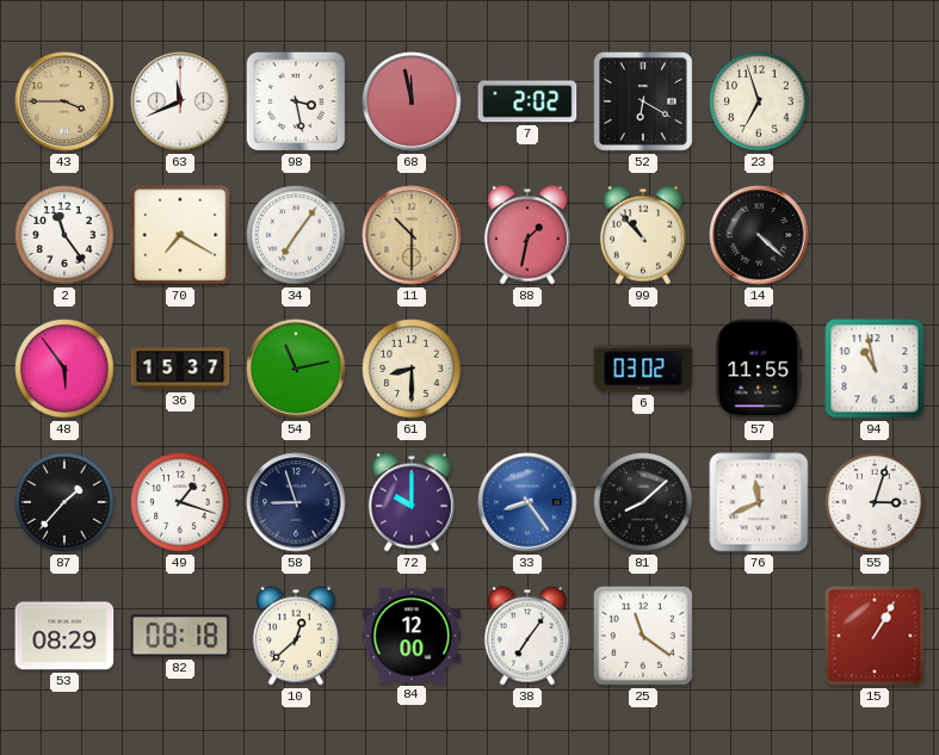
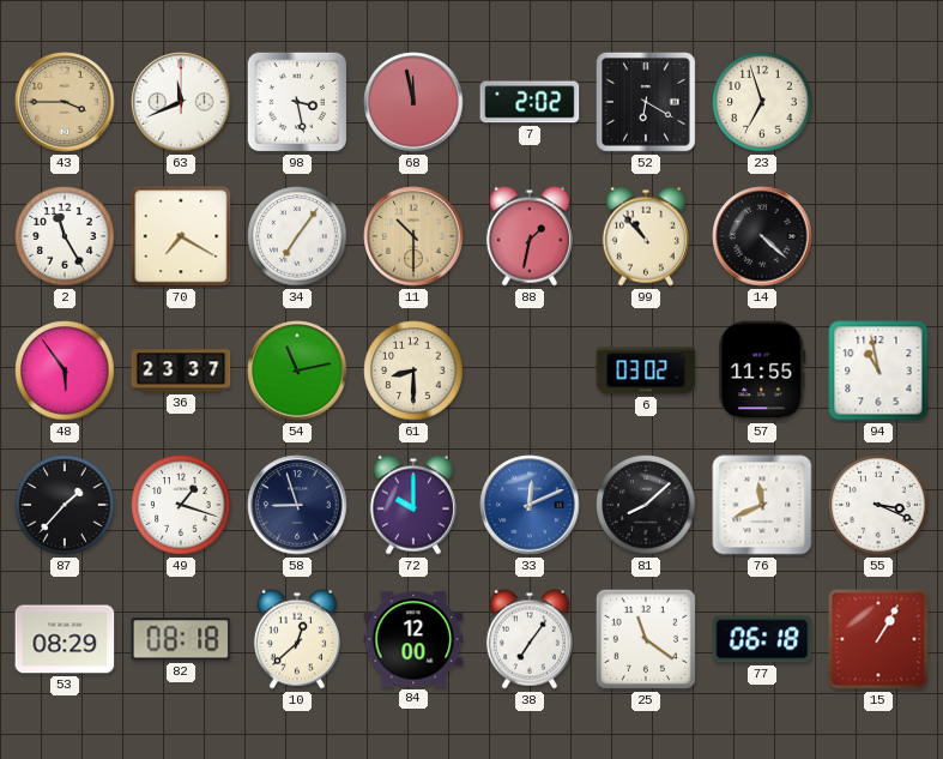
2: 11:24 -> 11:25
36: 15:37 -> 23:37
33: 8:24 -> 12:11
55: 3:03 -> 3:19
77: none -> 06:18
